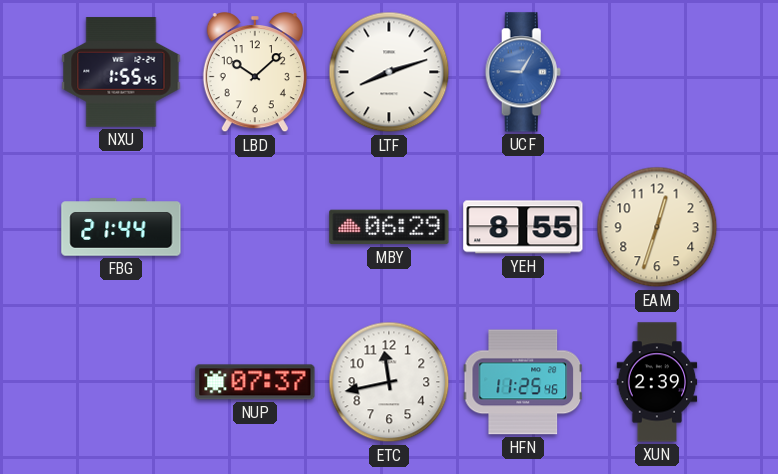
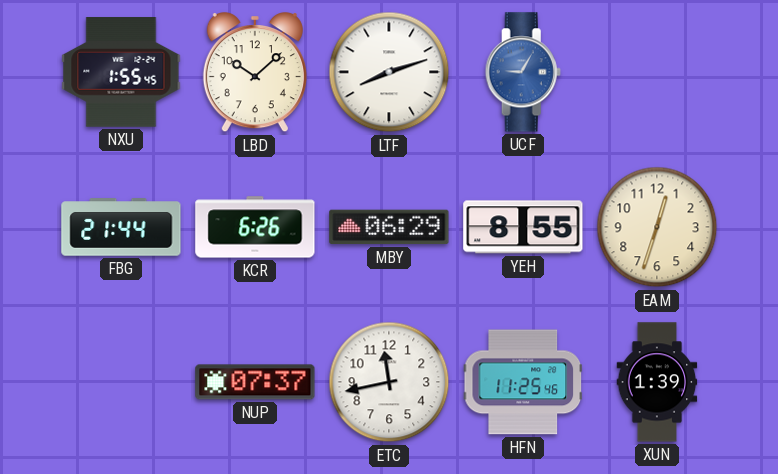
KCR: none -> 6:26
XUN: 2:39 -> 1:39
